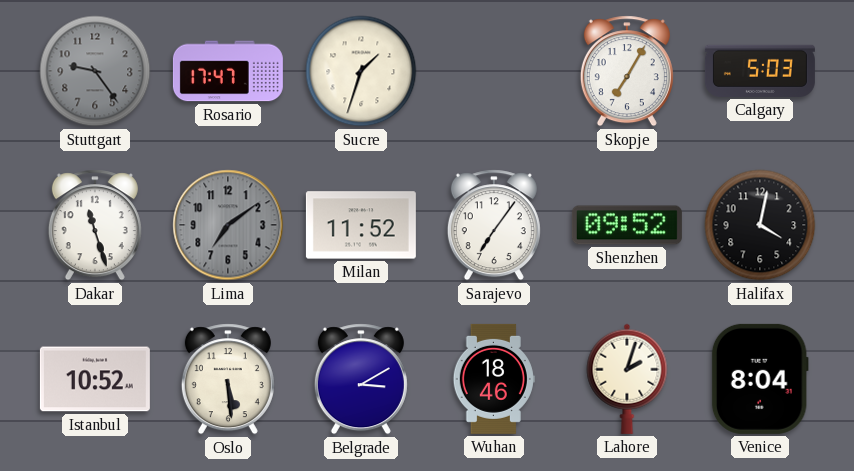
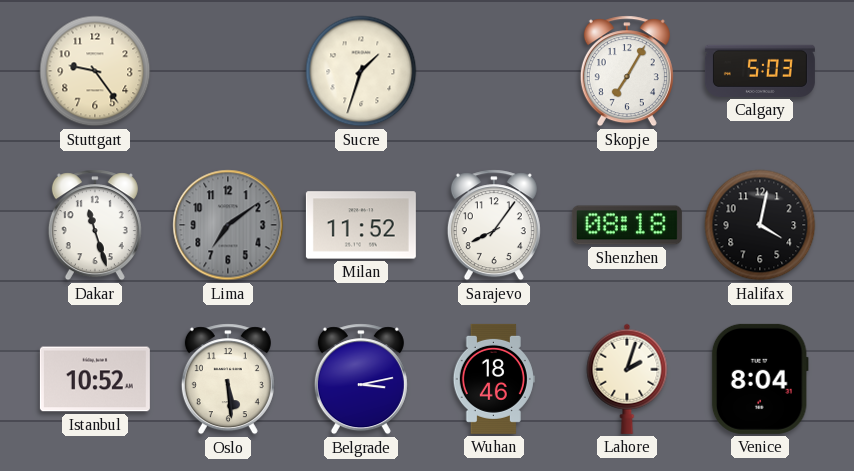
Stuttgart dial: grey -> cream
Rosario: 17:47 -> none
Sarajevo: 7:06 -> 8:06
Shenzhen: 09:52 -> 08:18
Belgrade: 3:10 -> 3:13
